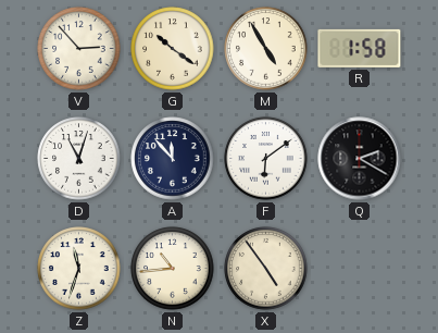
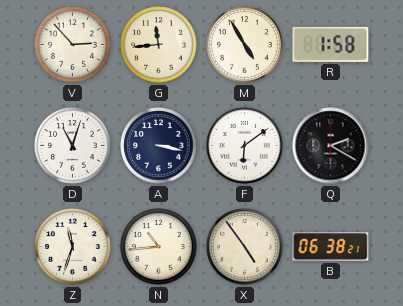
G: 10:21 -> 11:44
A: 11:53 -> 3:17
B: none -> 06:38
